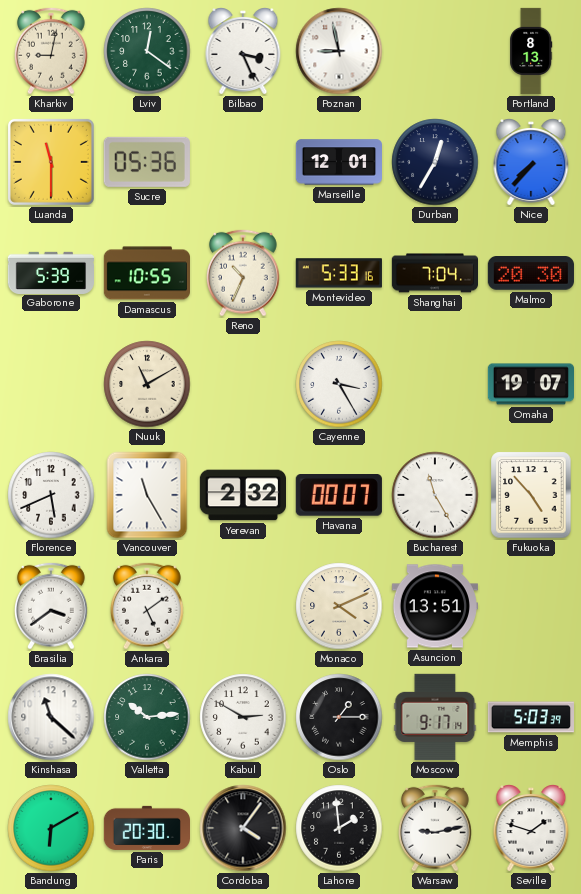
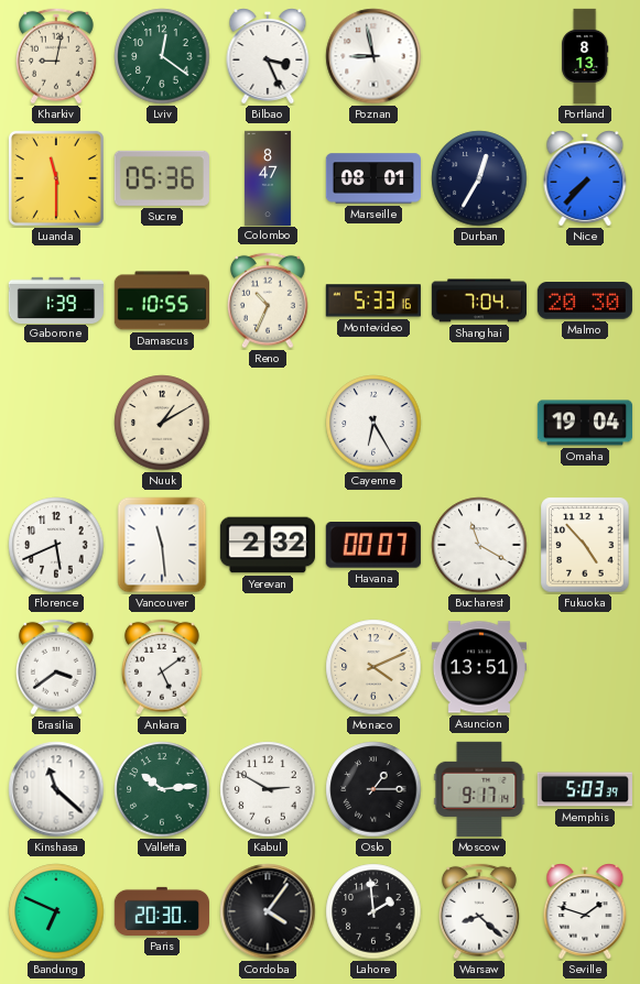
Colombo: none -> 8:47
Marseille: 12:01 -> 08:01
Gaborone: 5:39 -> 1:39
Nuuk: 11:10 -> 1:10
Cayenne: 3:25 -> 6:25
Omaha: 19:07 -> 19:04
Vancouver: 11:25 -> 11:29
Bucharest: 11:25 -> 11:20
Bandung: 6:10 -> 6:49
Warsaw: 9:13 -> 8:22
